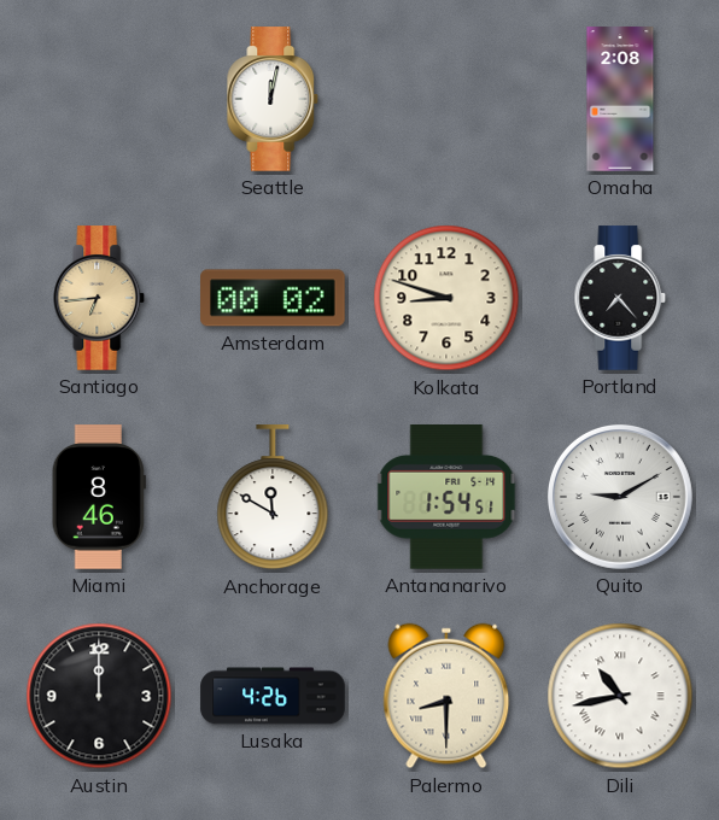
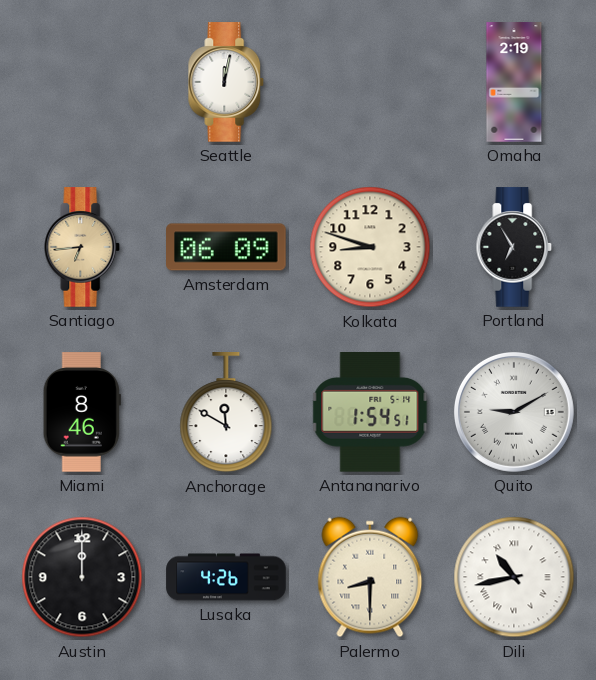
Omaha: 2:08 -> 2:19
Amsterdam: 00:02 -> 06:09
Portland: 7:23 -> 6:55
